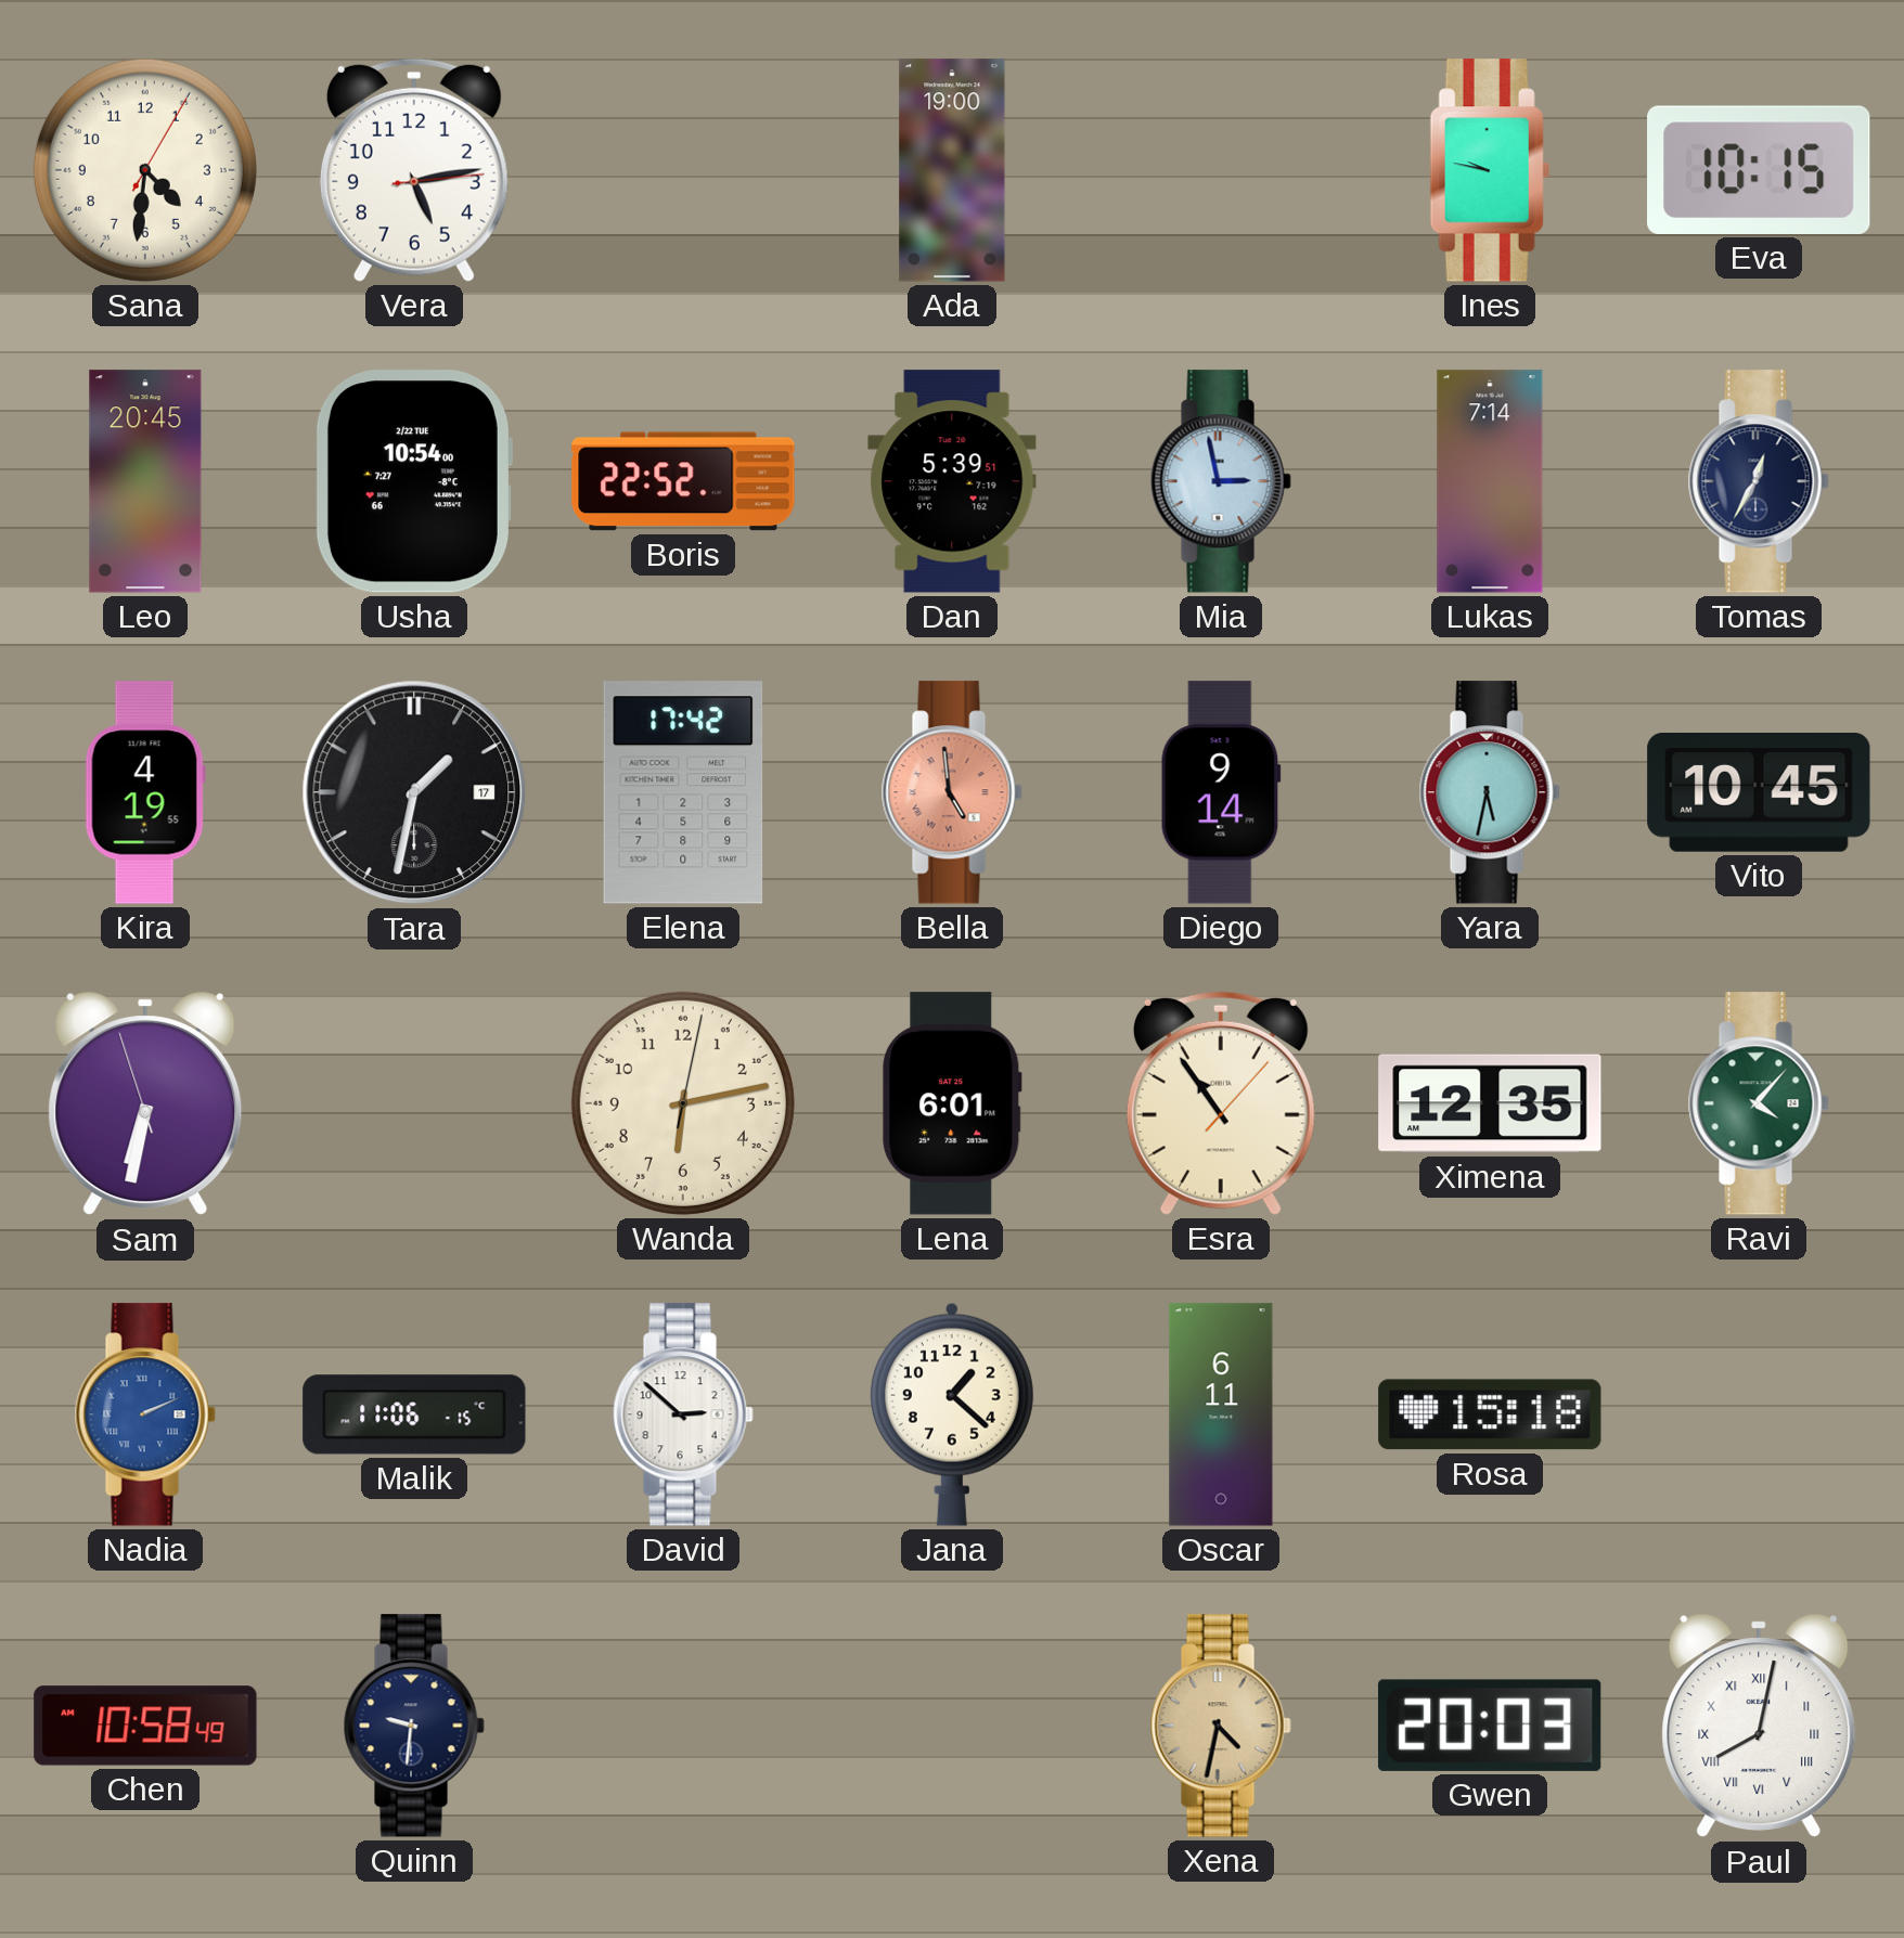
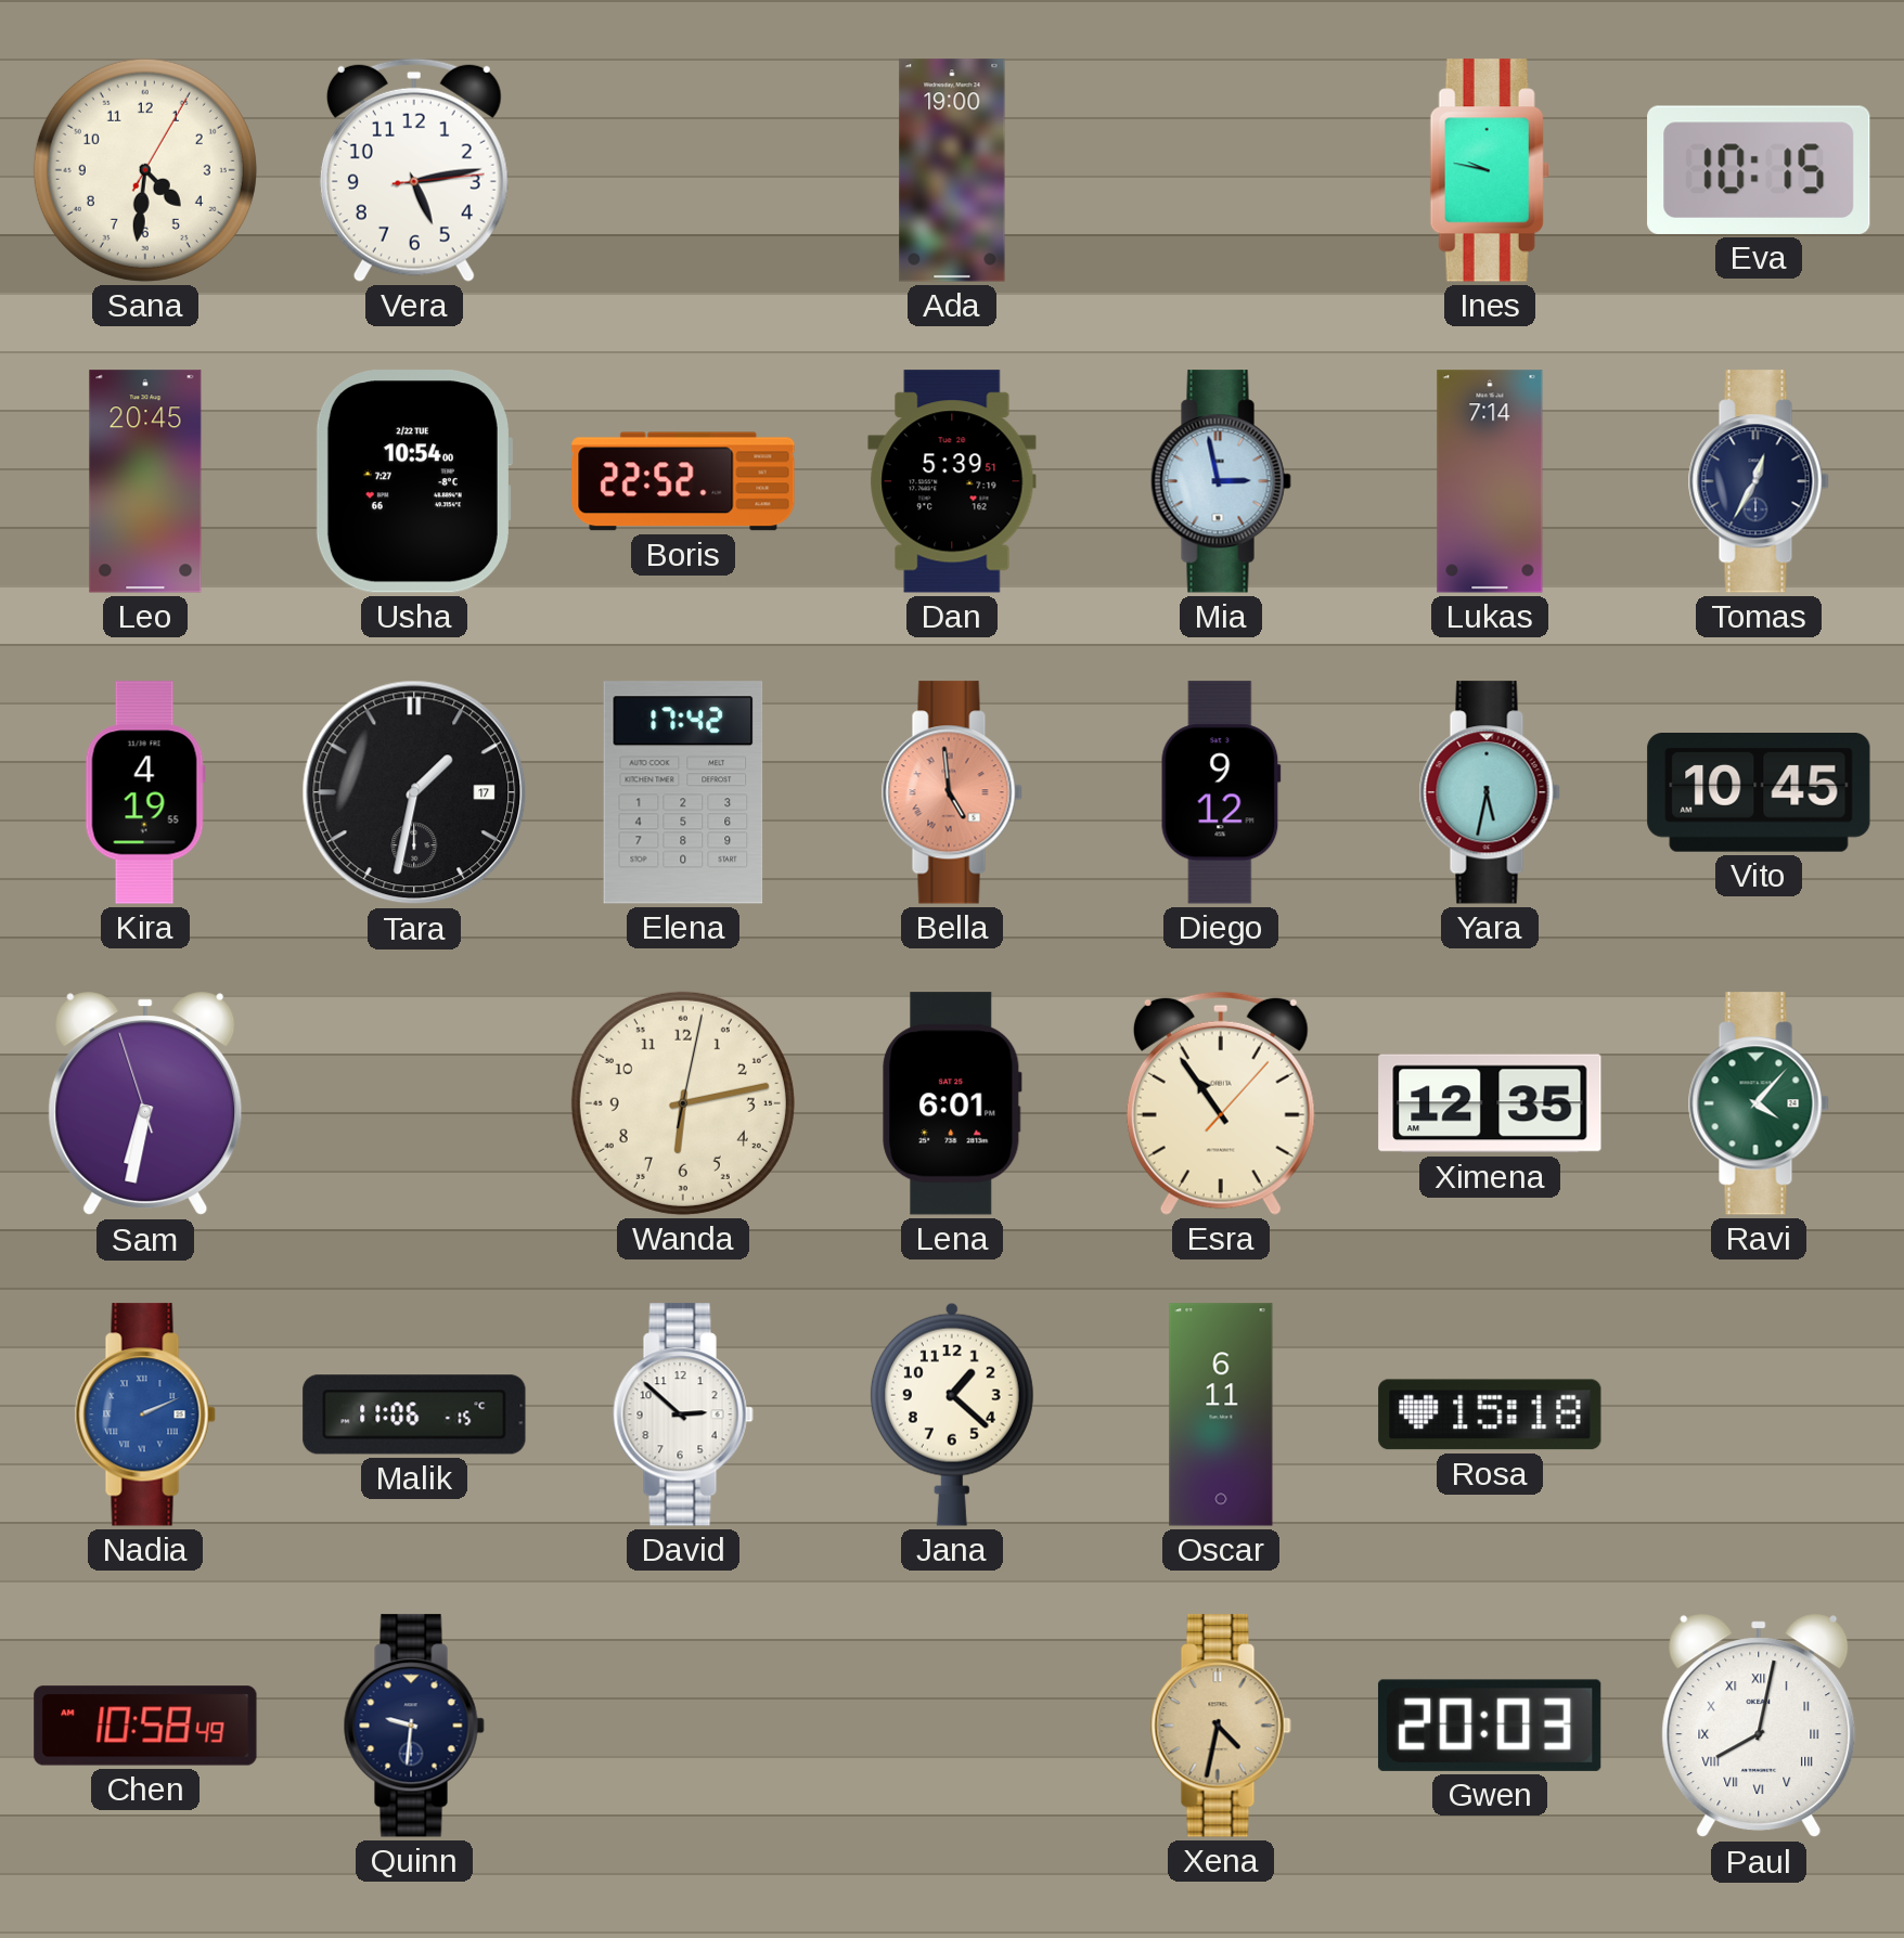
Diego: 9:14 -> 9:12
